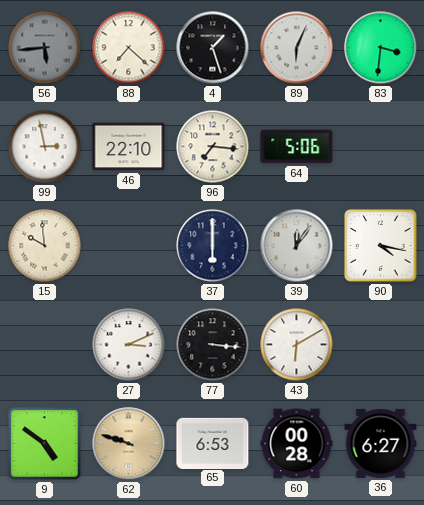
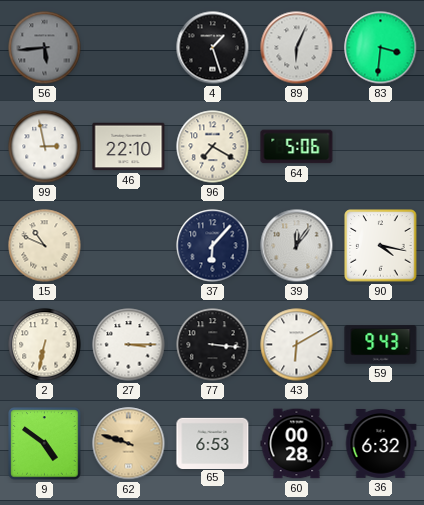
88: 7:22 -> none
96: 7:16 -> 7:20
15: 9:59 -> 10:49
37: 6:00 -> 6:07
2: none -> 6:32
27: 3:11 -> 3:15
59: none -> 9:43
36: 6:27 -> 6:32
